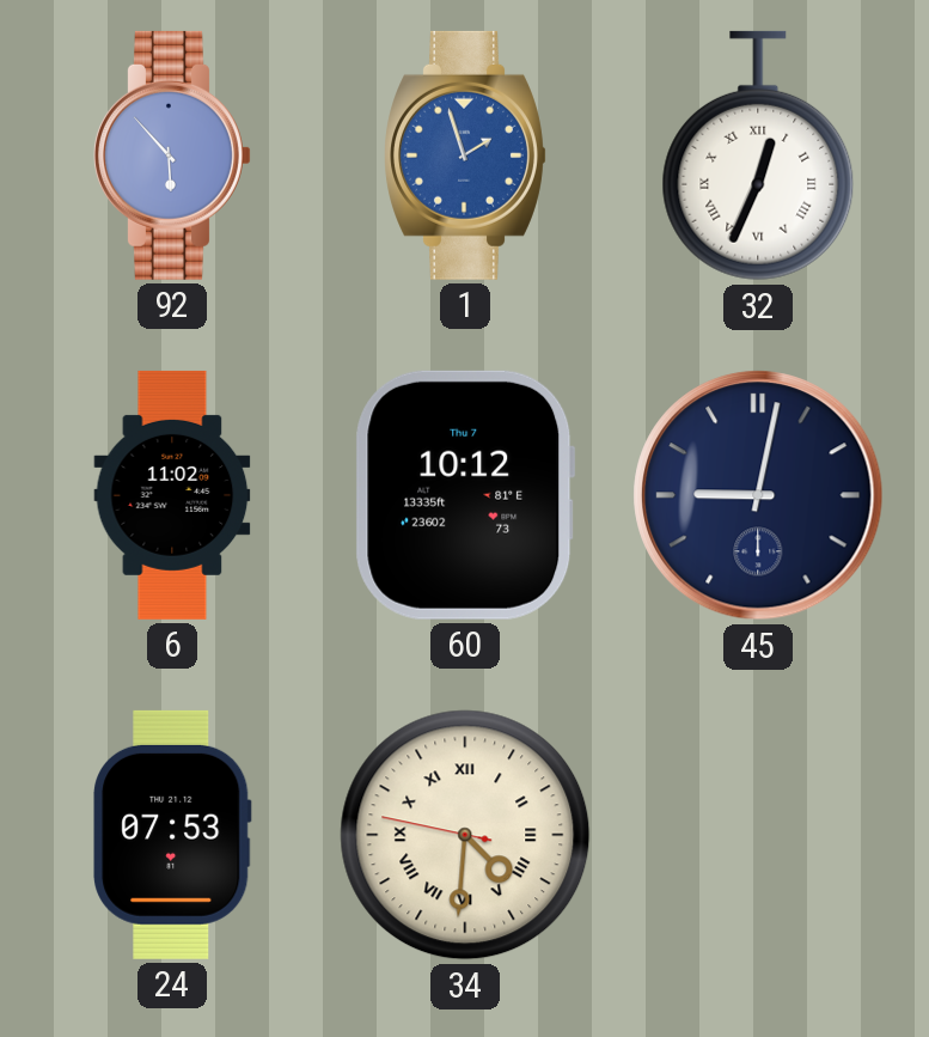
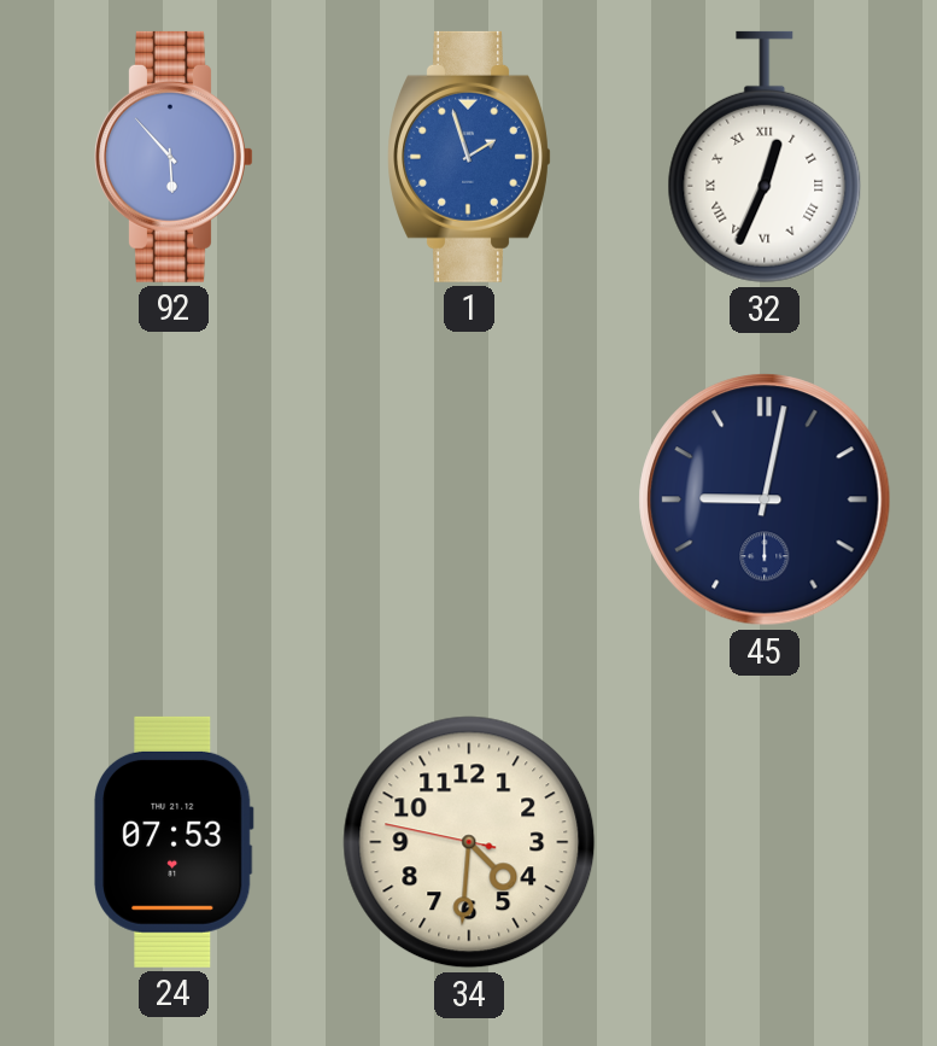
6: 11:02 -> none
60: 10:12 -> none
34 numerals: Roman -> Arabic
